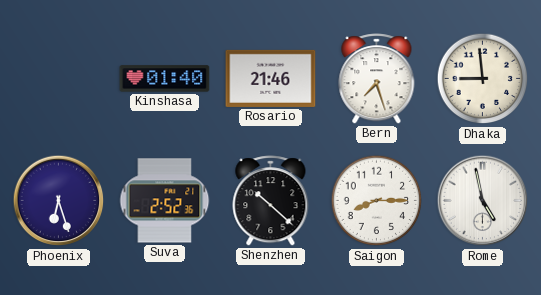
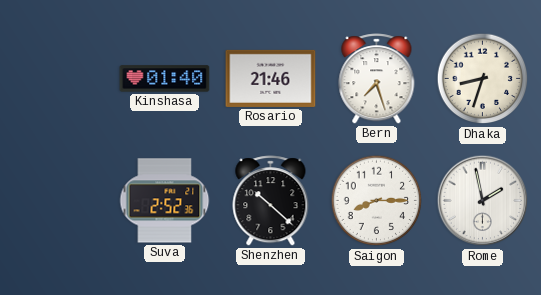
Dhaka: 8:59 -> 8:33
Phoenix: 6:27 -> none
Rome: 4:58 -> 1:58
